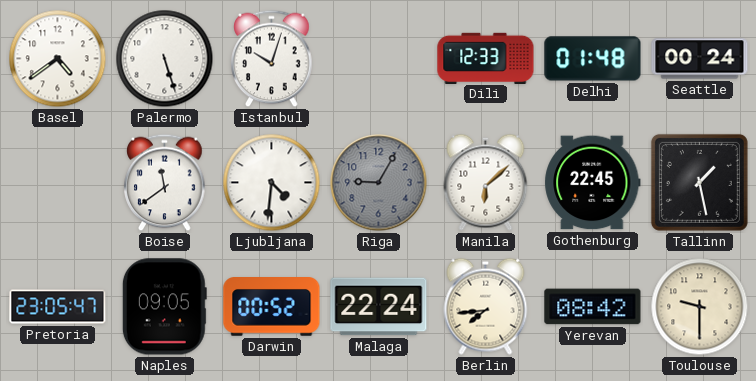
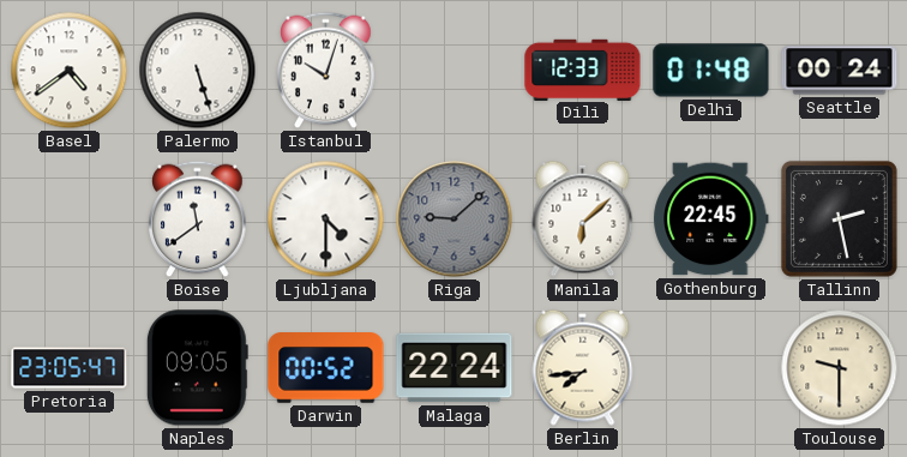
Ljubljana: 4:31 -> 4:30
Riga: 9:05 -> 9:08
Tallinn: 1:28 -> 2:28
Yerevan: 08:42 -> none
